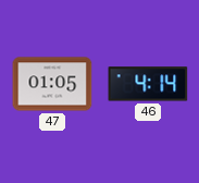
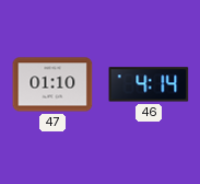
47: 01:05 -> 01:10
